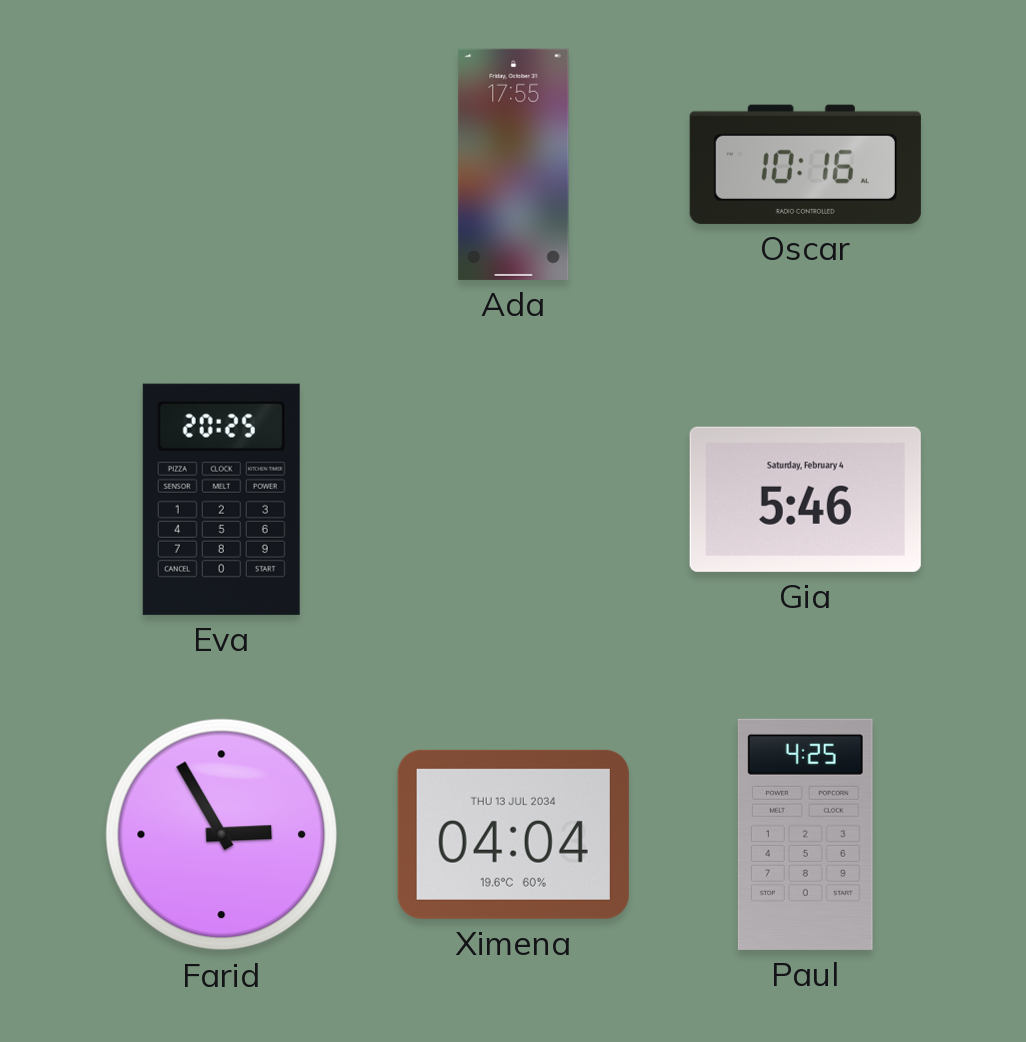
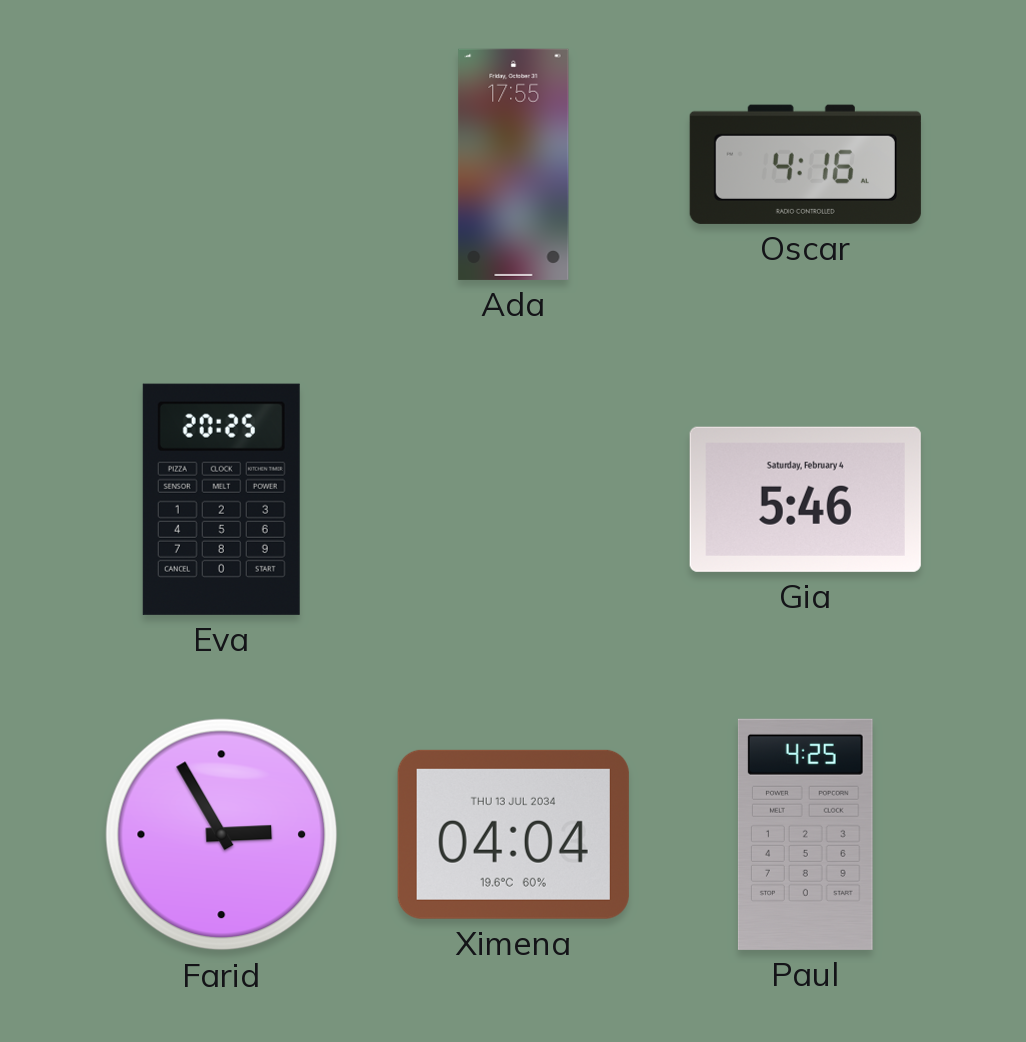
Oscar: 10:16 -> 4:16
